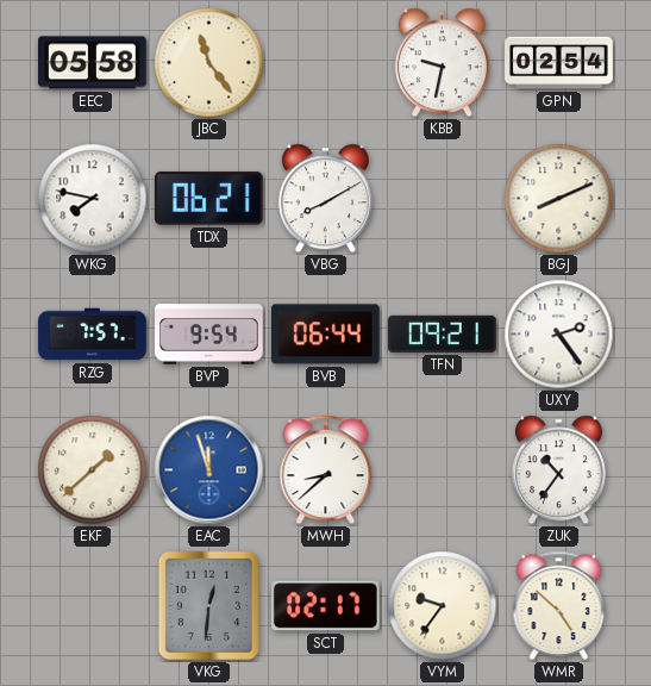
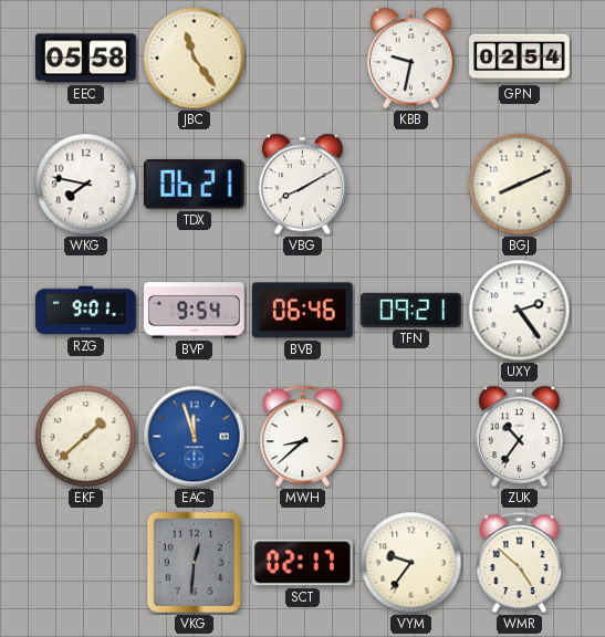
RZG: 7:57 -> 9:01
BVB: 06:44 -> 06:46
